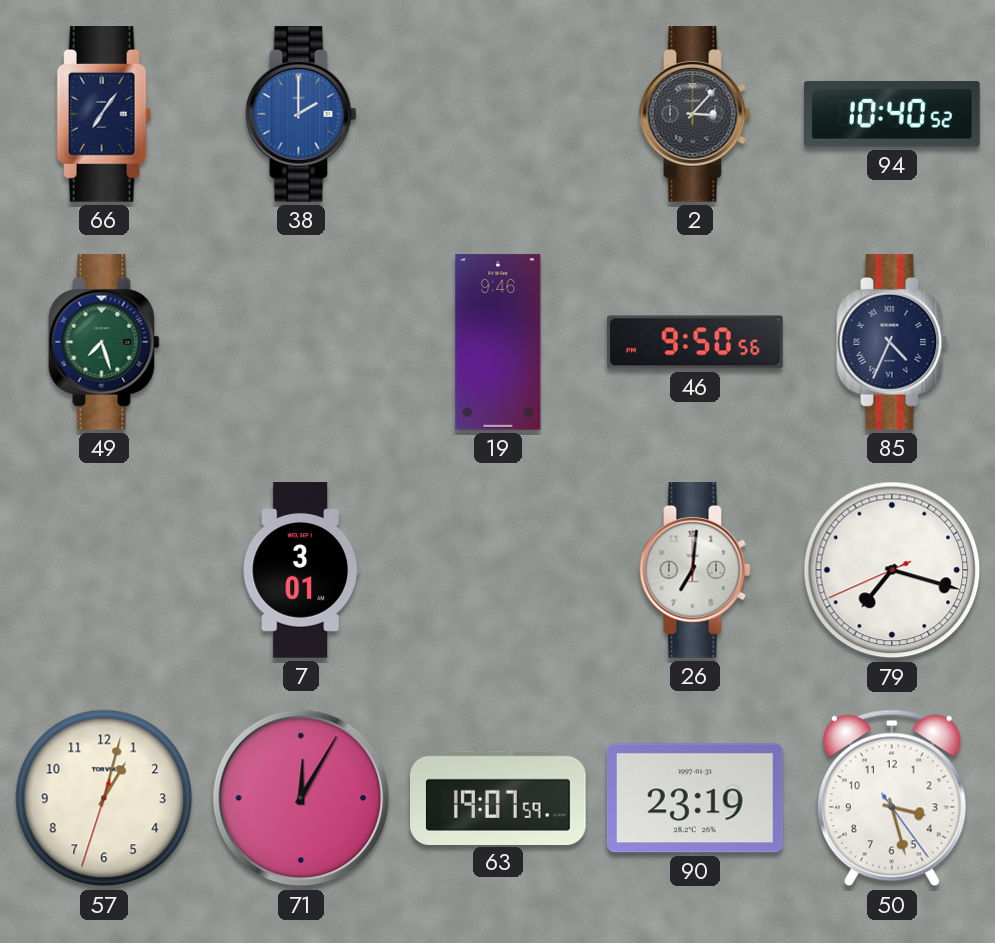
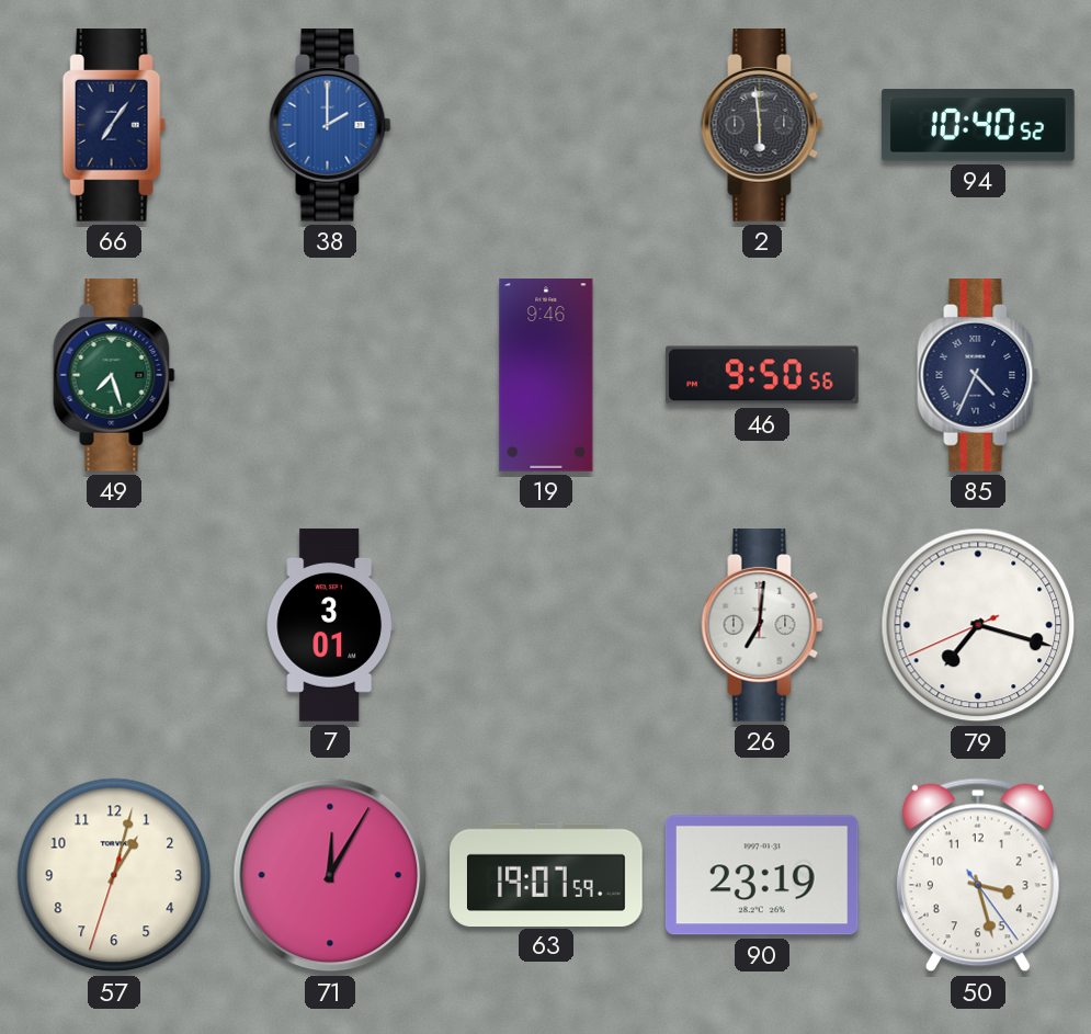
2: 3:07 -> 5:59
